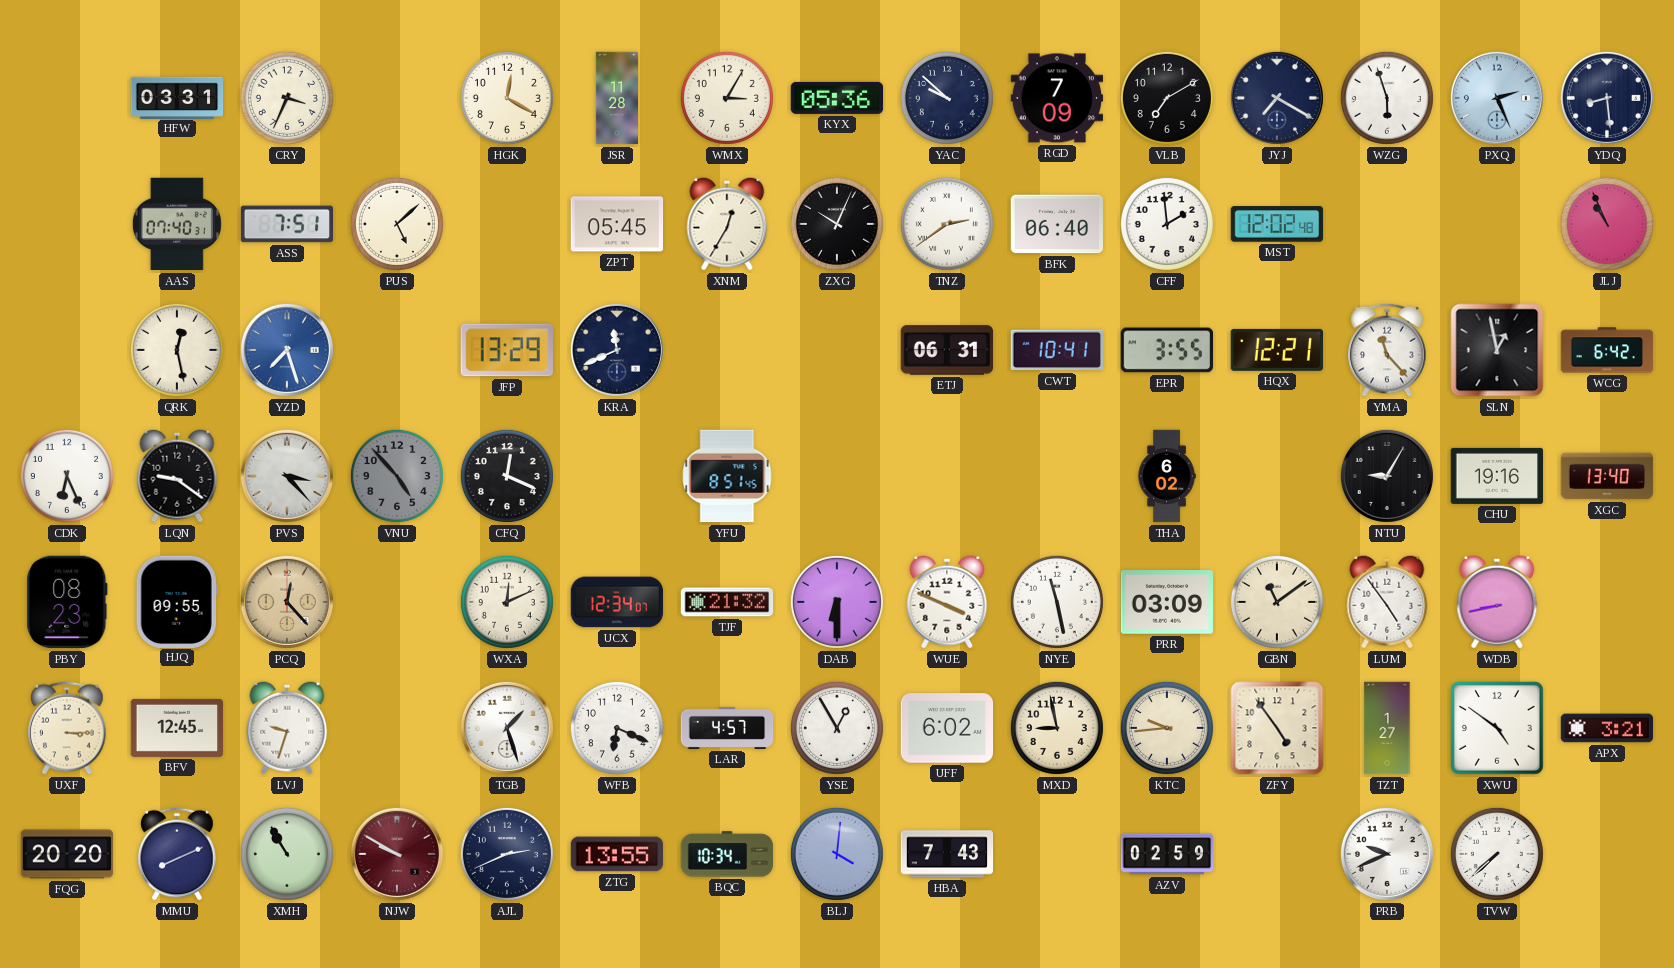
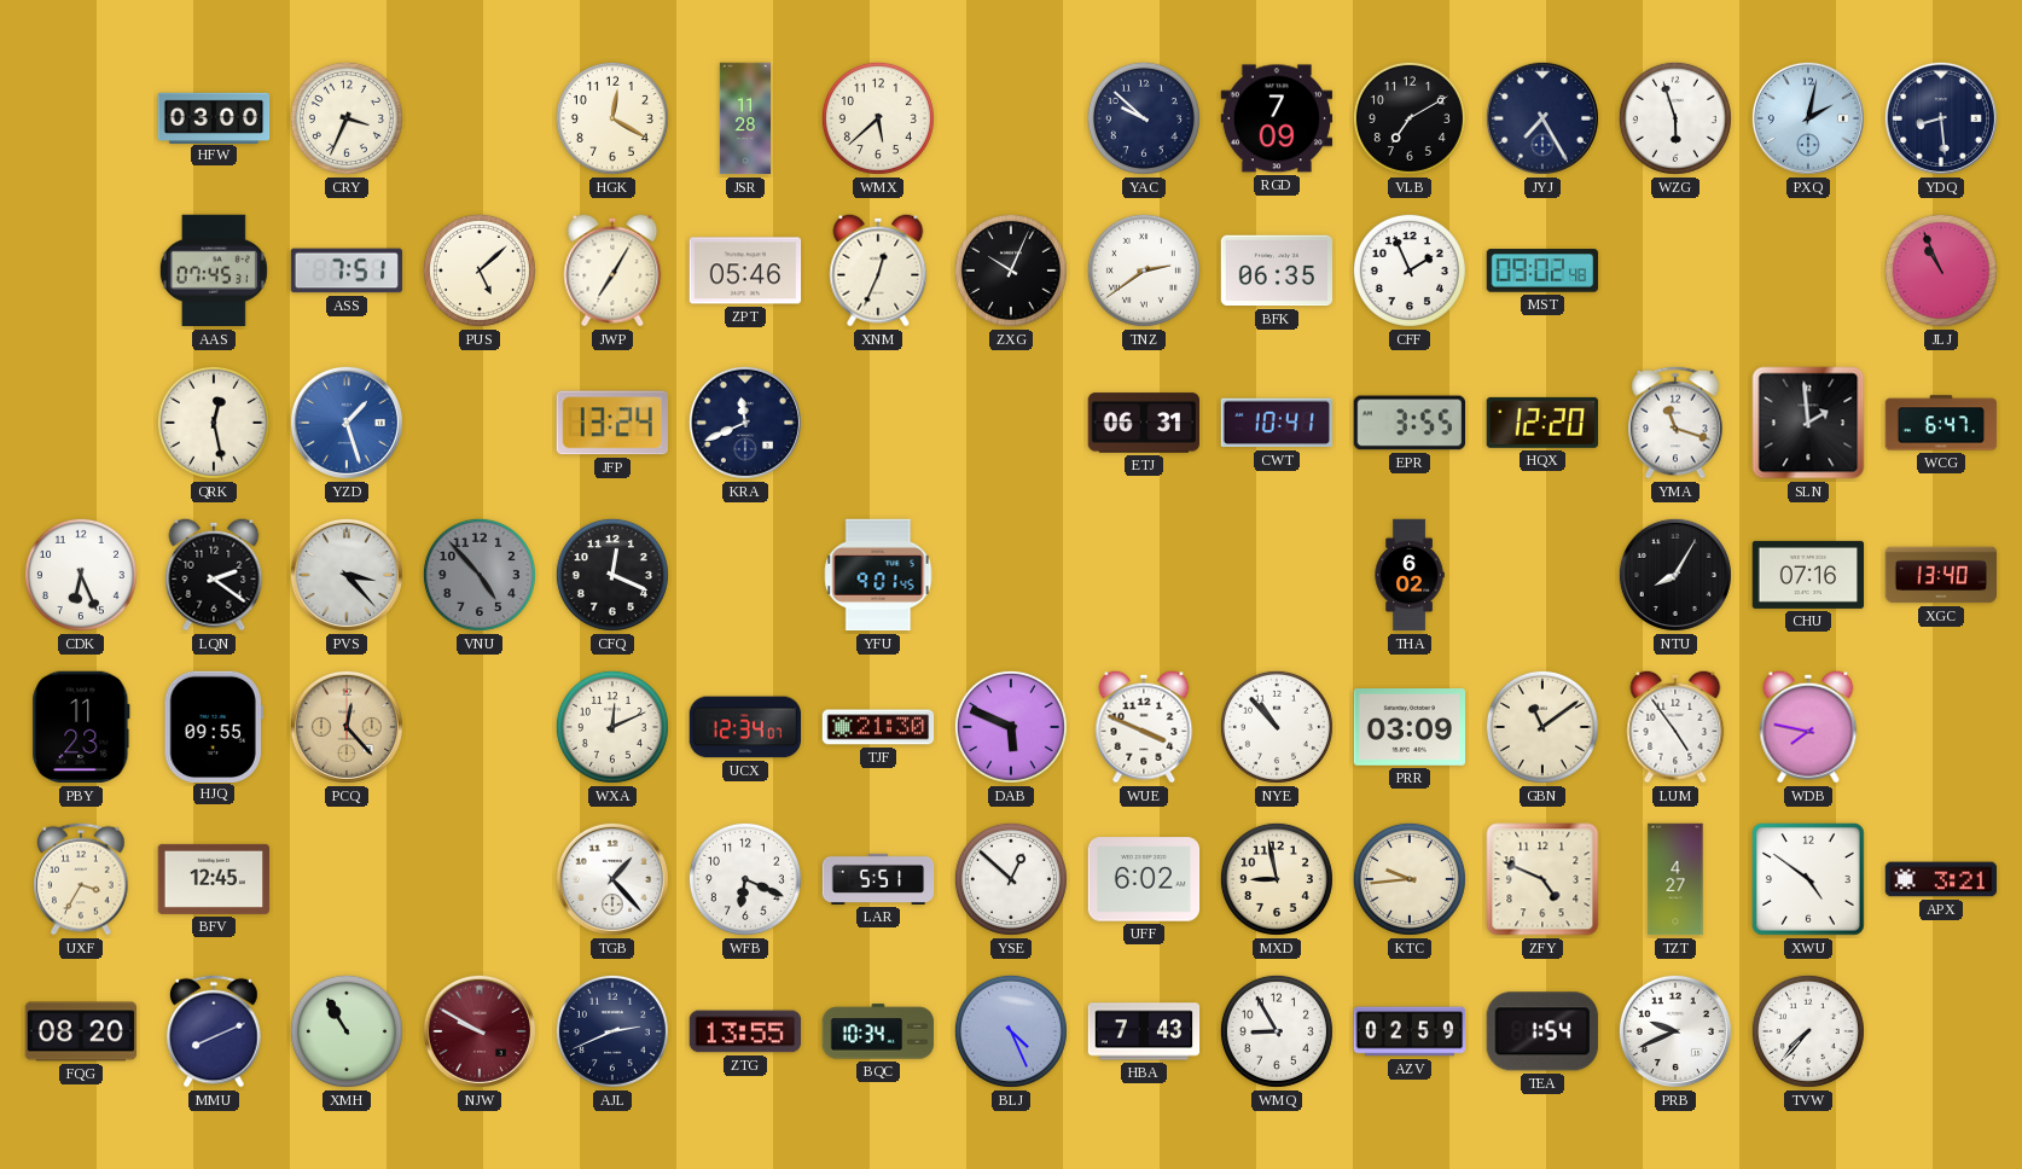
HFW: 03:31 -> 03:00
WMX: 3:05 -> 5:38
KYX: 05:36 -> none
JYJ: 7:20 -> 7:25
PXQ: 2:26 -> 2:02
AAS: 07:40 -> 07:45
JWP: none -> 7:05
ZPT: 05:45 -> 05:46
XNM: 12:35 -> 12:34
BFK: 06:40 -> 06:35
CFF: 1:59 -> 1:56
MST: 12:02 -> 09:02
YZD: 7:27 -> 1:27
JFP: 13:29 -> 13:24
HQX: 12:21 -> 12:20
YMA: 11:23 -> 11:18
SLN: 12:58 -> 1:59
WCG: 6:42 -> 6:47
LQN: 9:21 -> 2:21
YFU: 8:51 -> 9:01
NTU: 9:05 -> 8:05
CHU: 19:16 -> 07:16
PBY: 08:23 -> 11:23
TJF: 21:32 -> 21:30
DAB: 6:30 -> 5:49
NYE: 11:28 -> 10:53
WDB: 8:43 -> 7:47
UXF: 3:15 -> 3:35
LVJ: 9:33 -> none
TGB: 1:27 -> 1:23
LAR: 4:57 -> 5:51
YSE: 12:55 -> 12:52
ZFY: 4:54 -> 4:49
TZT: 1:27 -> 4:27
FQG: 20:20 -> 08:20
BLJ: 4:01 -> 4:26
WMQ: none -> 8:55
TEA: none -> 1:54
TVW: 7:38 -> 7:37
